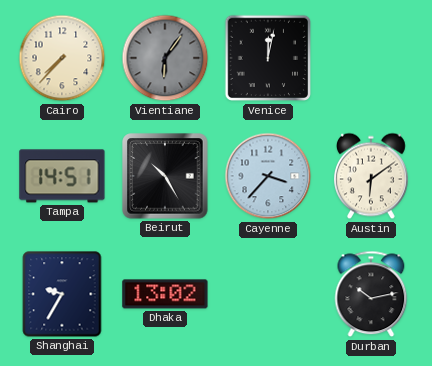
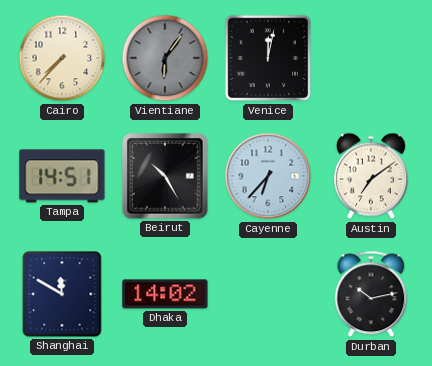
Cayenne: 3:37 -> 6:37
Austin: 6:09 -> 7:09
Shanghai: 9:35 -> 11:50
Dhaka: 13:02 -> 14:02
